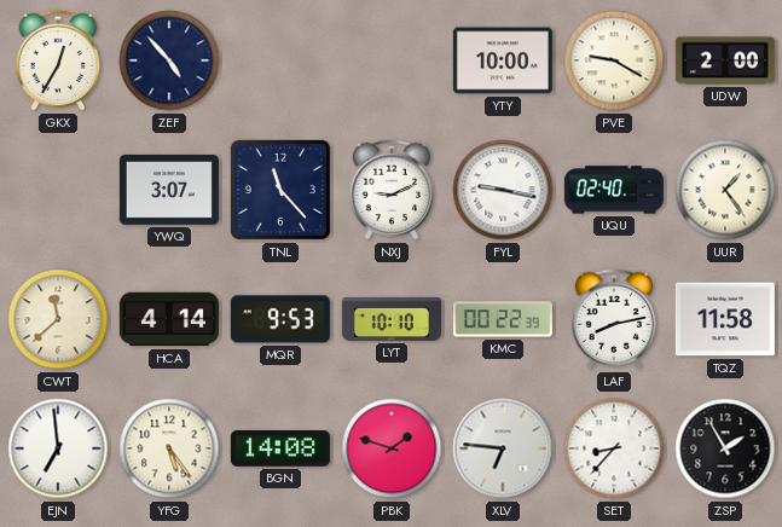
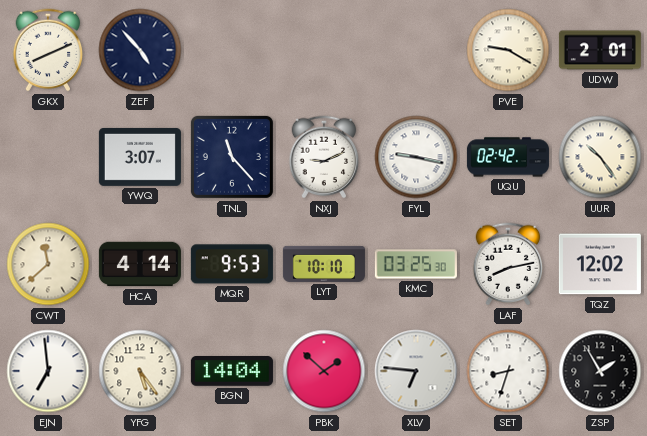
GKX: 12:35 -> 8:11
YTY: 10:00 -> none
UDW: 2:00 -> 2:01
UQU: 02:40 -> 02:42
UUR: 1:24 -> 10:24
KMC: 00:22 -> 03:25
TQZ: 11:58 -> 12:02
BGN: 14:08 -> 14:04
PBK: 1:48 -> 1:52
SET: 8:37 -> 8:33
